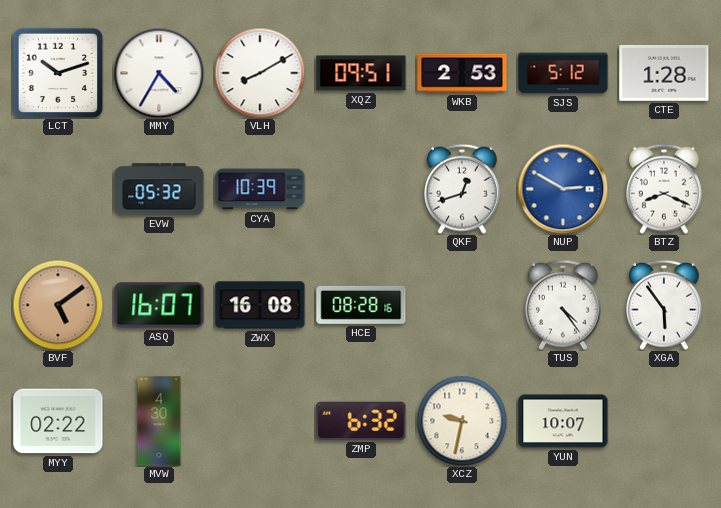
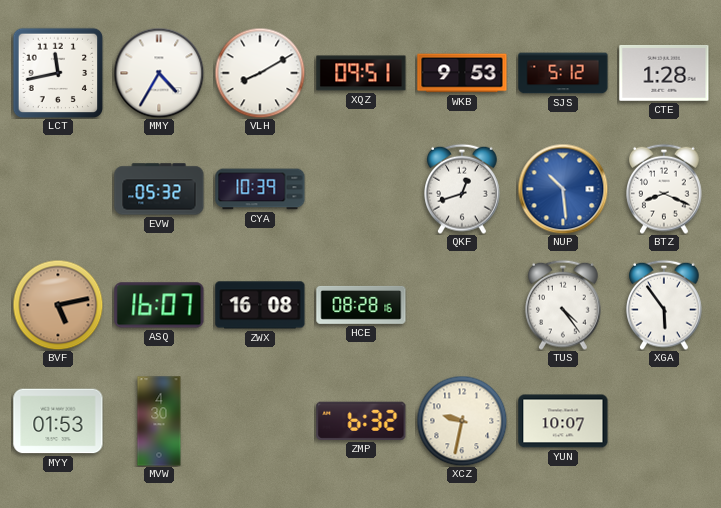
LCT: 10:12 -> 11:43
WKB: 2:53 -> 9:53
NUP: 2:50 -> 10:29
BVF: 5:09 -> 5:13
MYY: 02:22 -> 01:53
